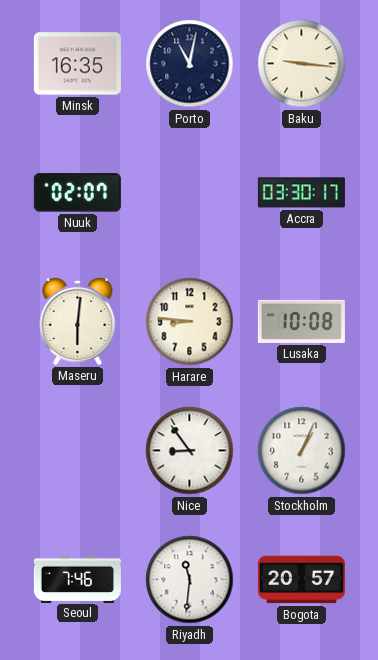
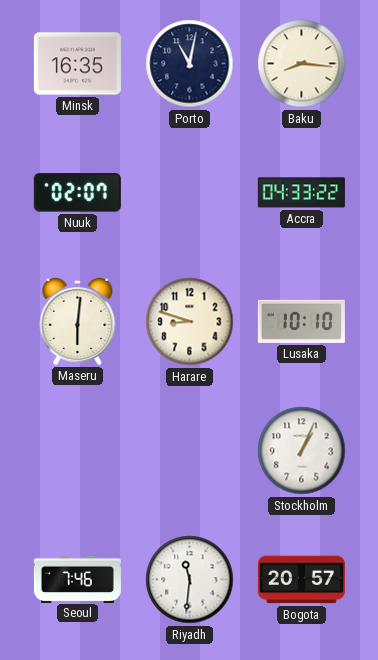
Baku: 9:16 -> 8:16
Accra: 03:30 -> 04:33
Harare: 8:46 -> 8:48
Lusaka: 10:08 -> 10:10
Nice: 8:54 -> none
